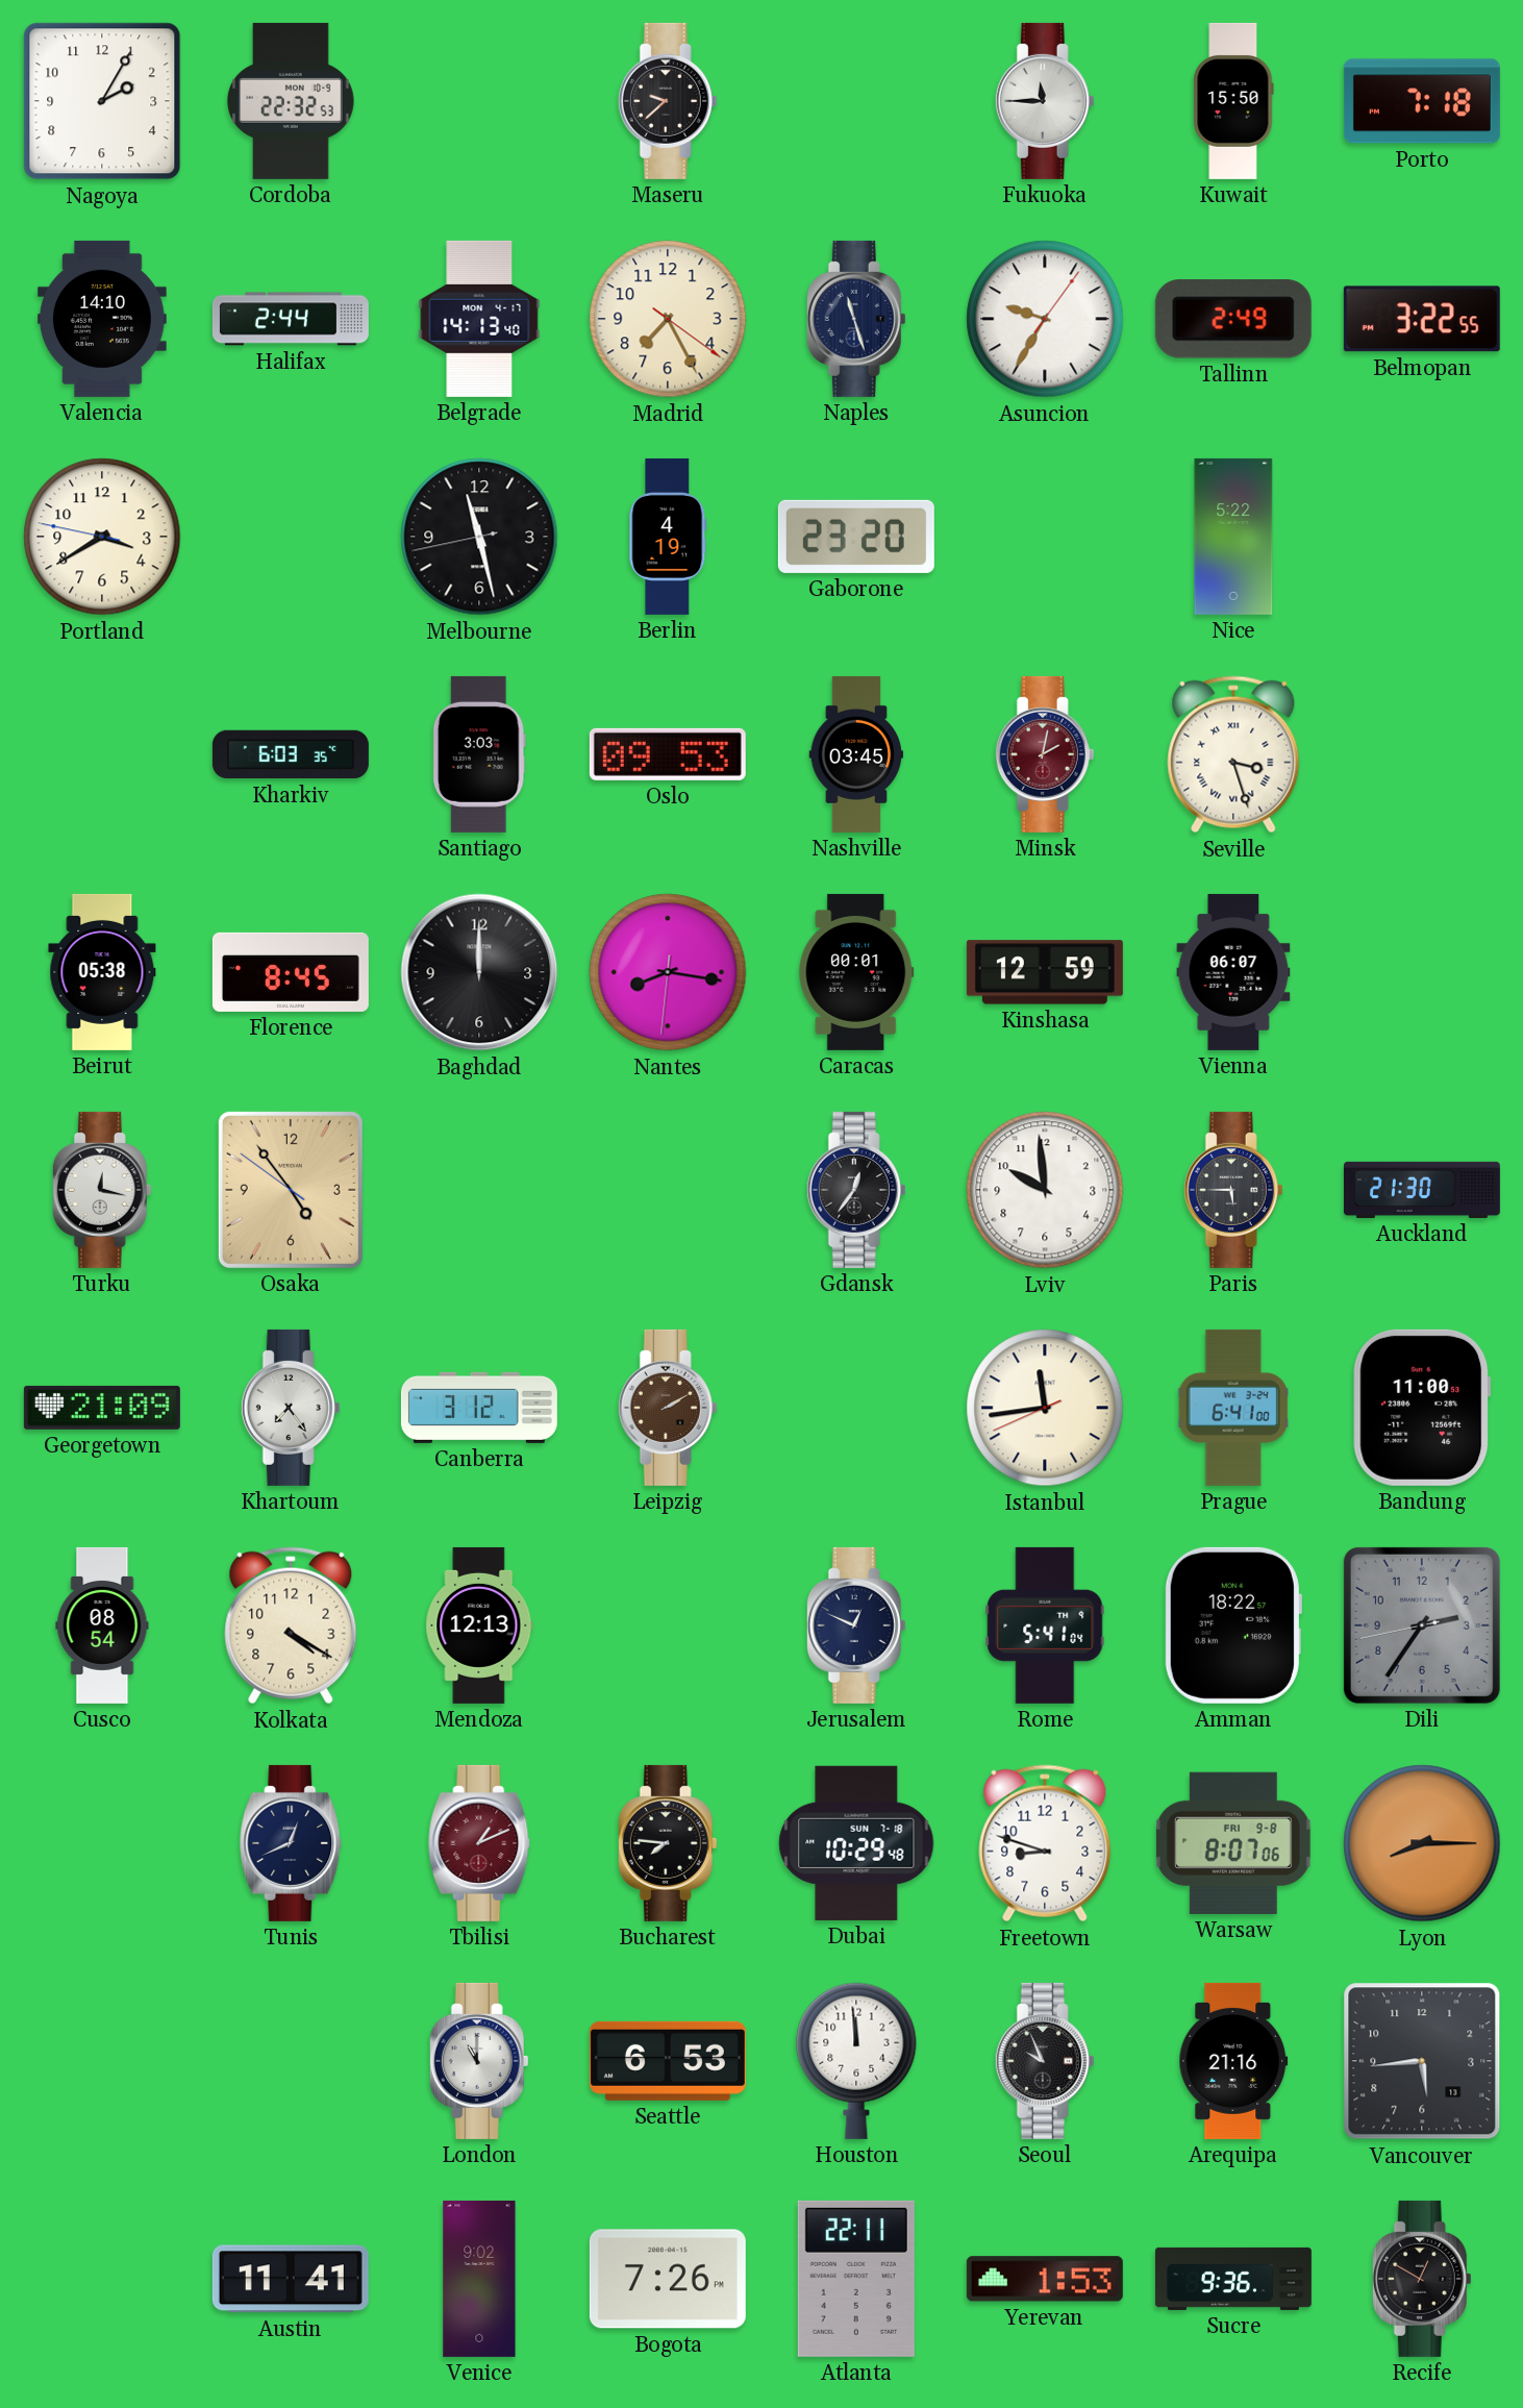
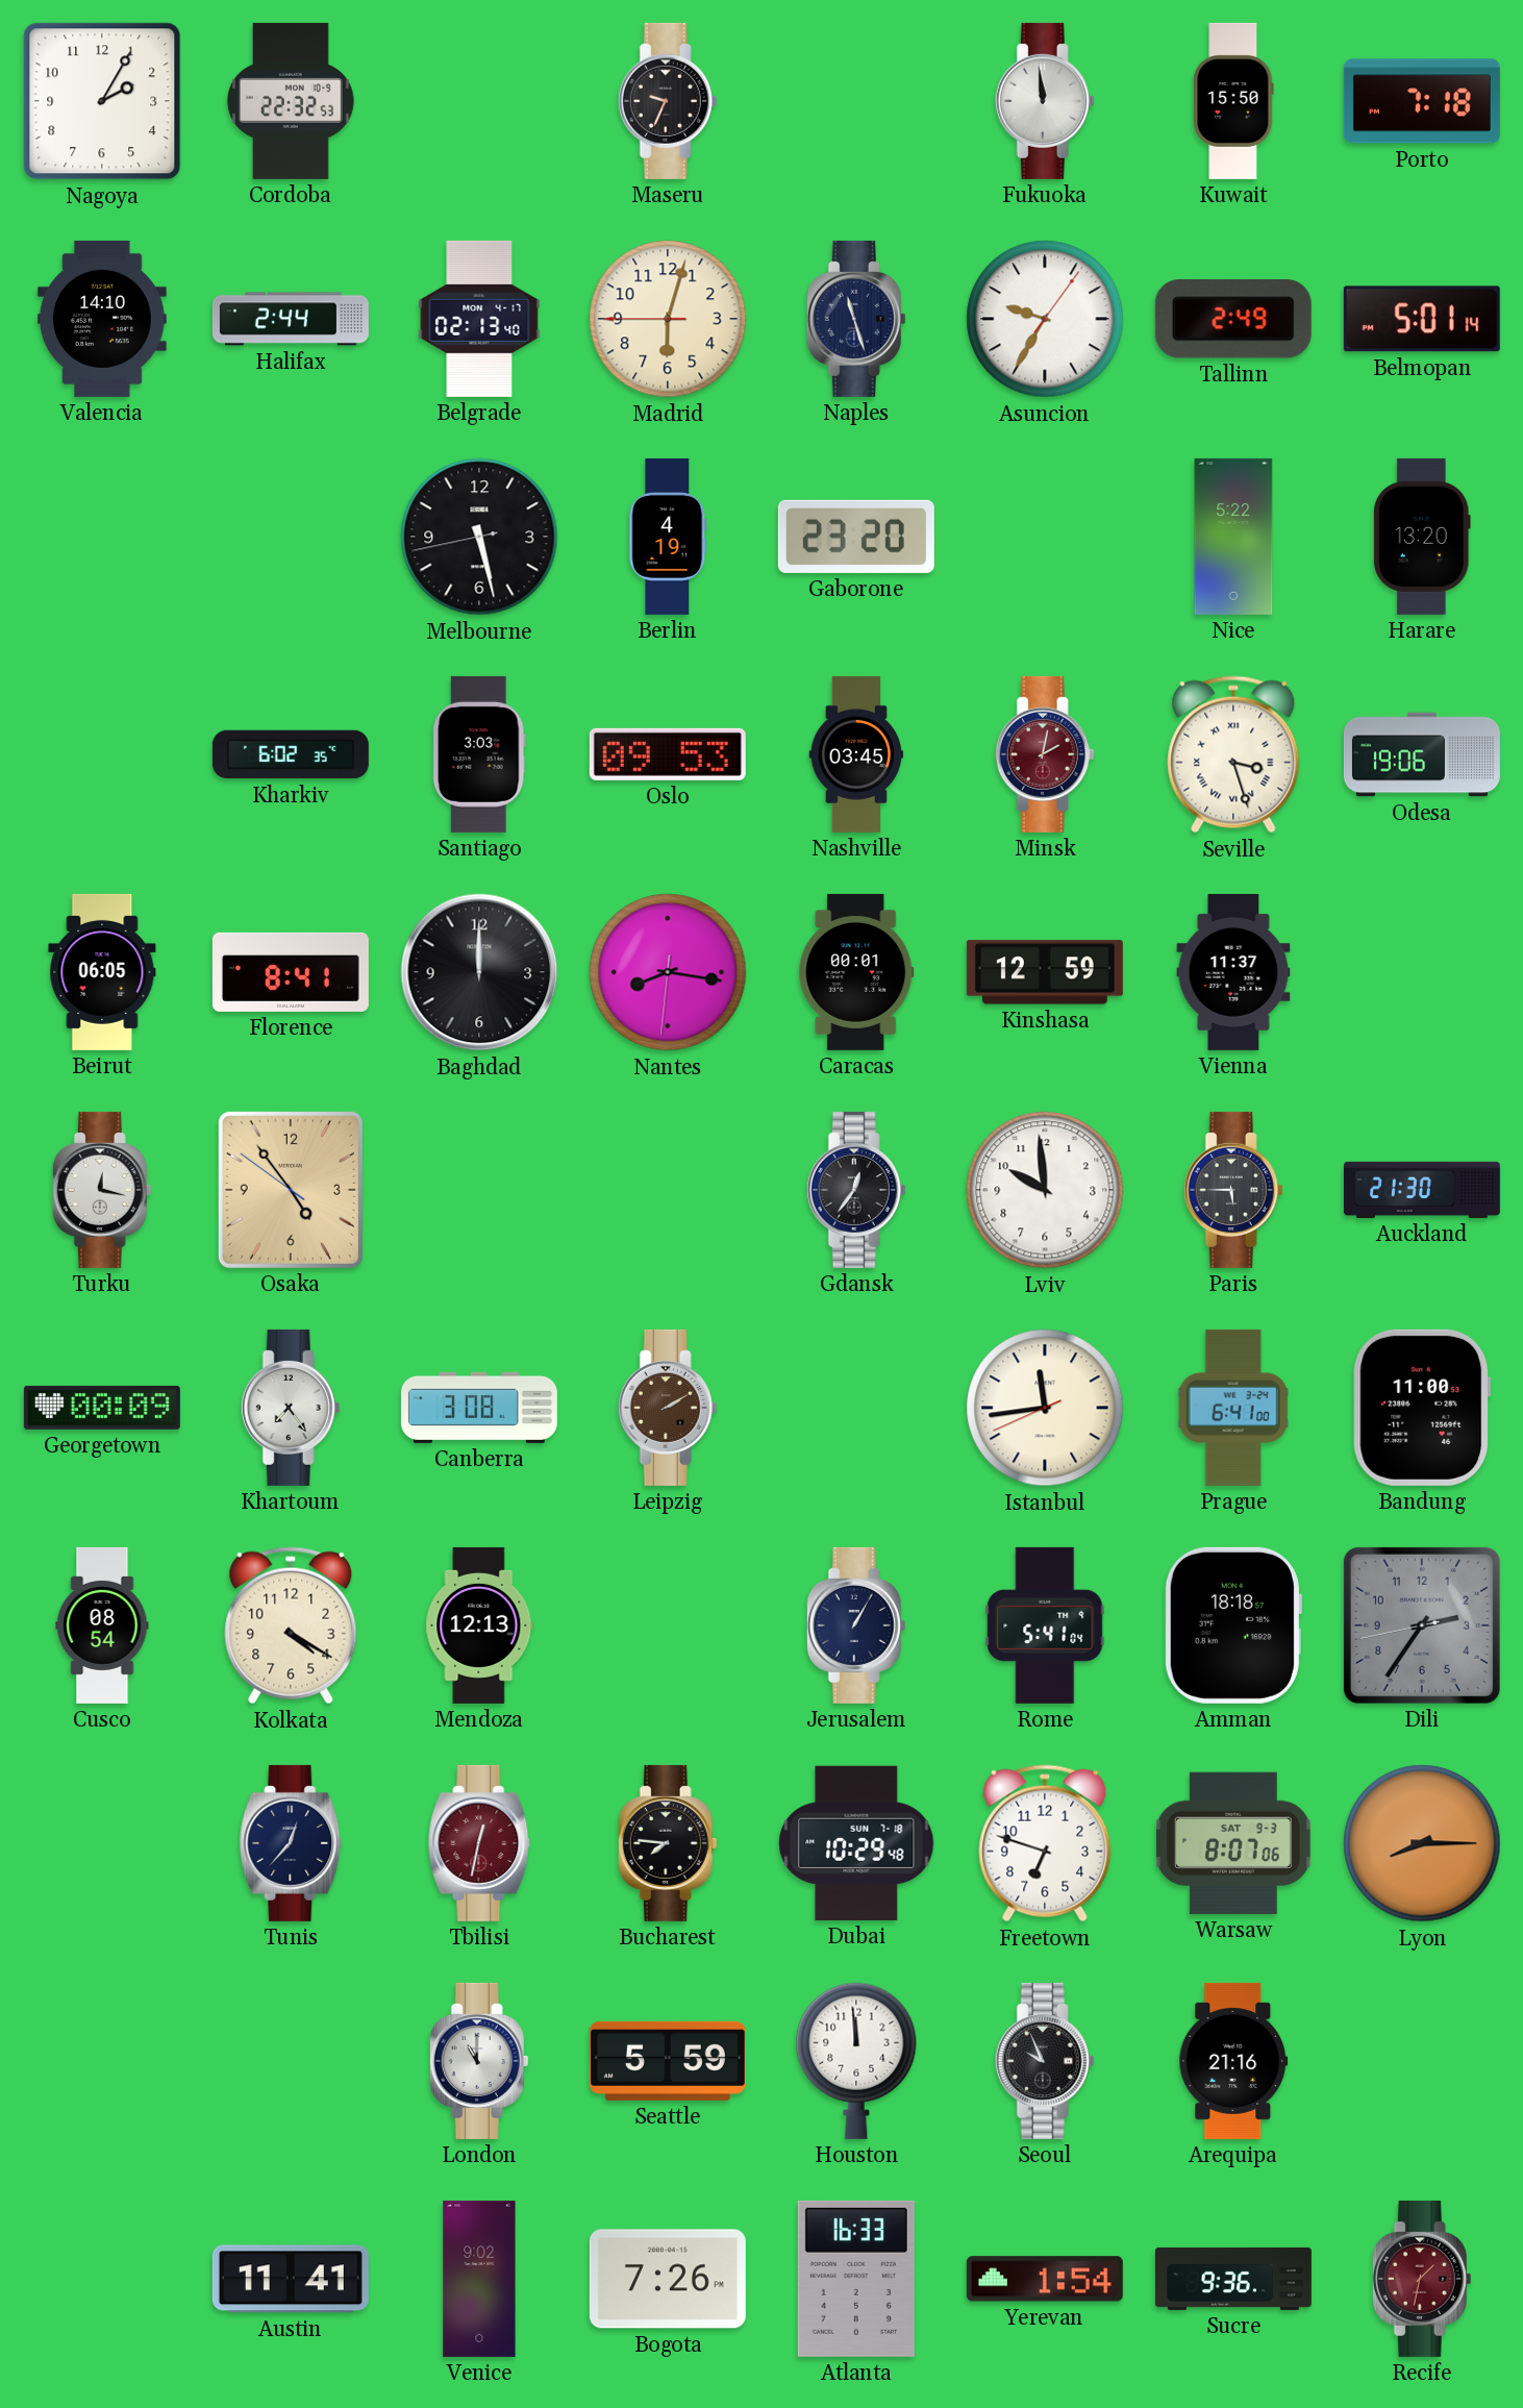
Maseru: 9:38 -> 9:34
Fukuoka: 11:45 -> 11:59
Belgrade: 14:13 -> 02:13
Madrid: 7:25 -> 6:02
Belmopan: 3:22 -> 5:01
Portland: 3:39 -> none
Melbourne: 11:27 -> 5:27
Harare: none -> 13:20
Kharkiv: 6:03 -> 6:02
Odesa: none -> 19:06
Beirut: 05:38 -> 06:05
Florence: 8:45 -> 8:41
Vienna: 06:07 -> 11:37
Georgetown: 21:09 -> 00:09
Canberra: 3:12 -> 3:08
Jerusalem: 12:49 -> 1:05
Amman: 18:22 -> 18:18
Tunis: 12:41 -> 12:37
Tbilisi: 1:11 -> 12:32
Freetown: 8:48 -> 6:48
Warsaw date: FRI 9-8 -> SAT 9-3
Seattle: 6:53 -> 5:59
Vancouver: 5:44 -> none
Atlanta: 22:11 -> 16:33
Yerevan: 1:53 -> 1:54
Recife: 12:50 -> 1:32
Recife dial: black -> burgundy
